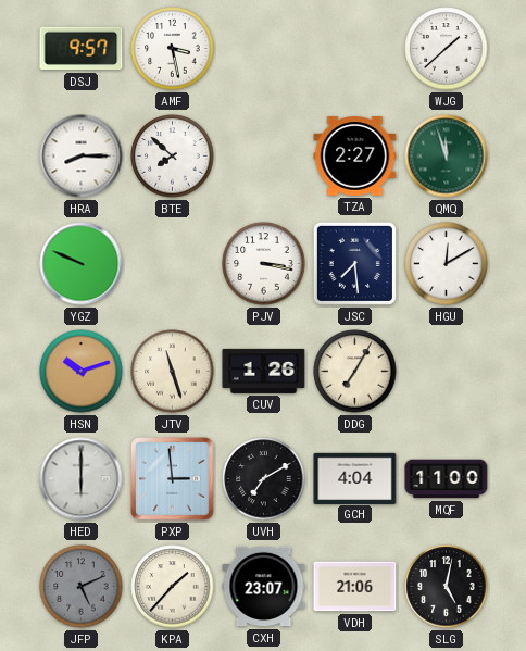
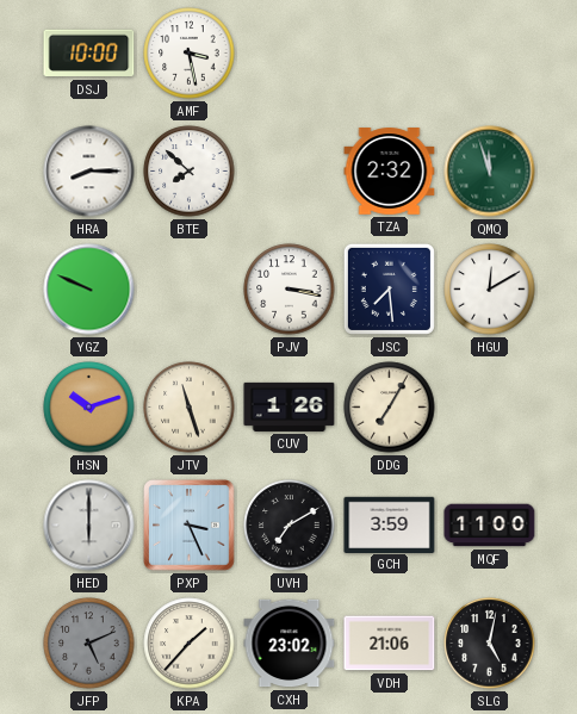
DSJ: 9:57 -> 10:00
WJG: 1:38 -> none
TZA: 2:27 -> 2:32
PXP: 2:59 -> 3:26
GCH: 4:04 -> 3:59
CXH: 23:07 -> 23:02
